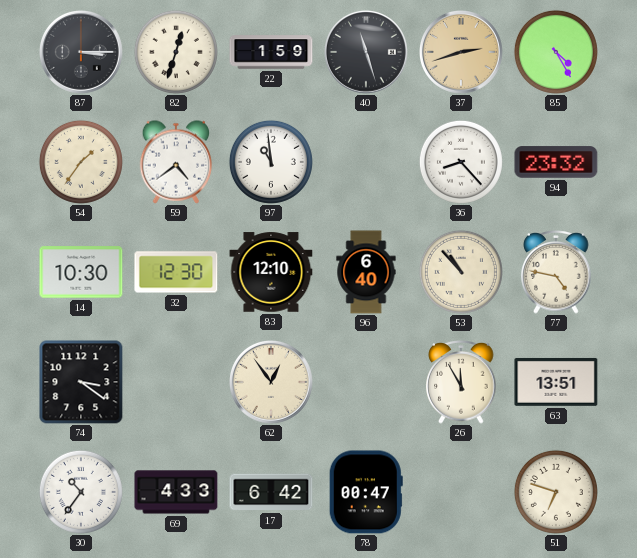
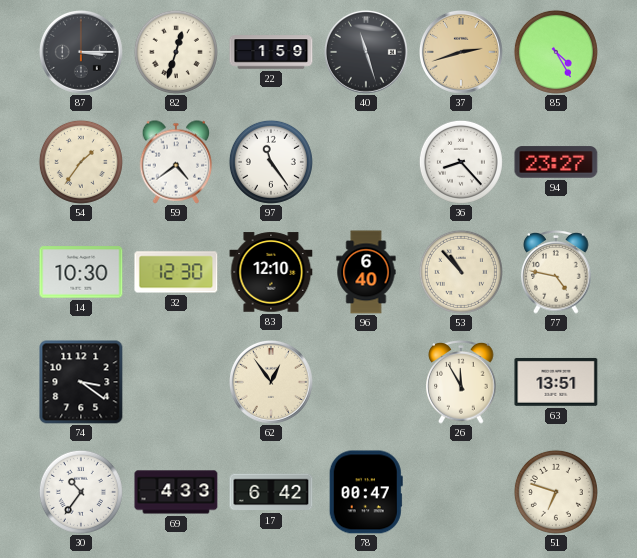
97: 10:59 -> 11:24
94: 23:32 -> 23:27
